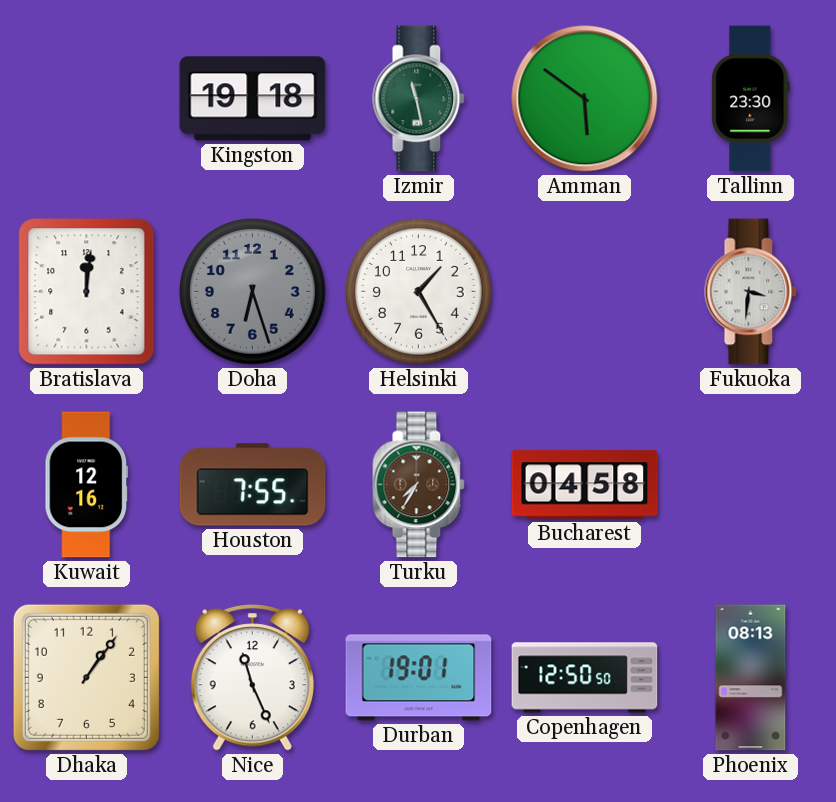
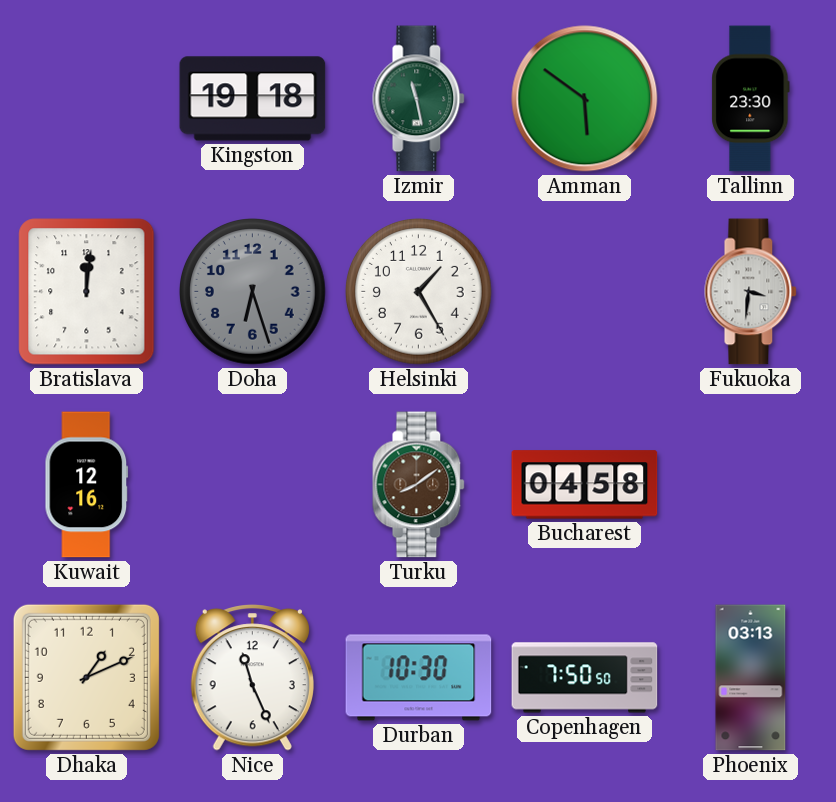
Houston: 7:55 -> none
Turku: 7:35 -> 8:09
Dhaka: 1:06 -> 1:11
Durban: 19:01 -> 10:30
Copenhagen: 12:50 -> 7:50
Phoenix: 08:13 -> 03:13
